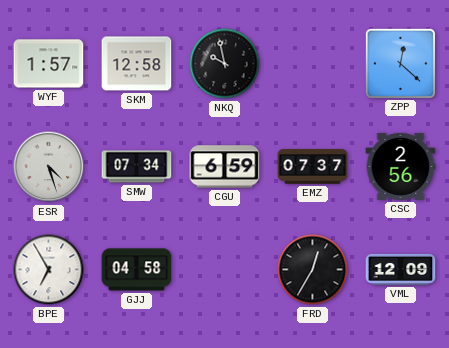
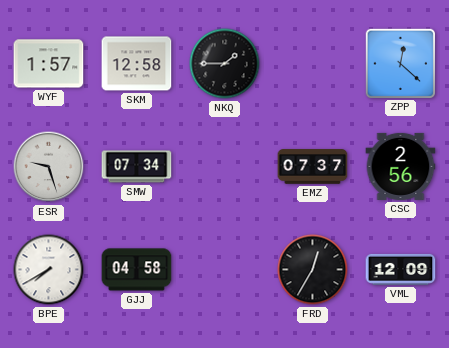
NKQ: 9:58 -> 1:45
ESR: 4:27 -> 9:27
CGU: 6:59 -> none
BPE: 6:55 -> 7:40
